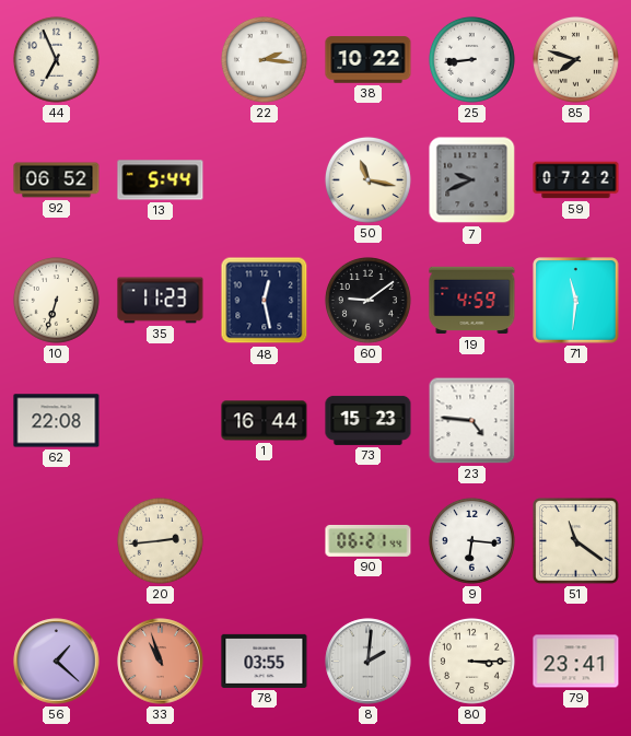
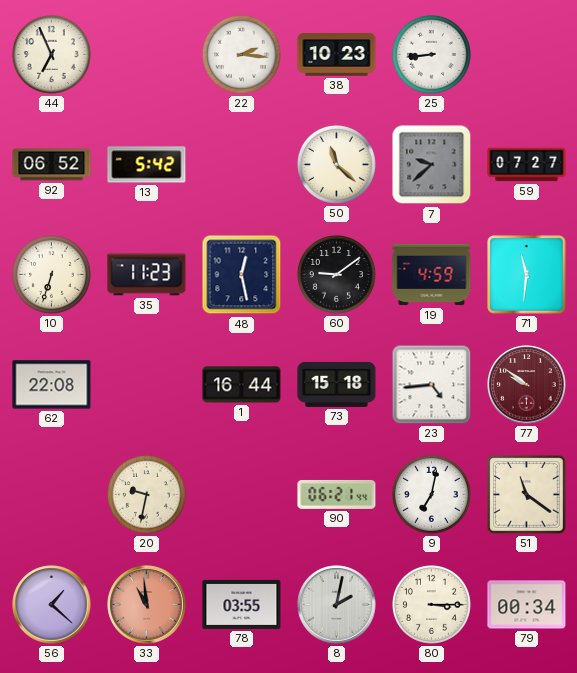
38: 10:22 -> 10:23
85: 7:48 -> none
13: 5:44 -> 5:42
50: 11:17 -> 11:22
7: 9:41 -> 9:38
59: 07:22 -> 07:27
73: 15:23 -> 15:18
23: 4:46 -> 4:44
77: none -> 9:51
20: 2:44 -> 9:32
9: 6:16 -> 7:02
33: 10:57 -> 10:59
8: 2:01 -> 2:02
79: 23:41 -> 00:34
